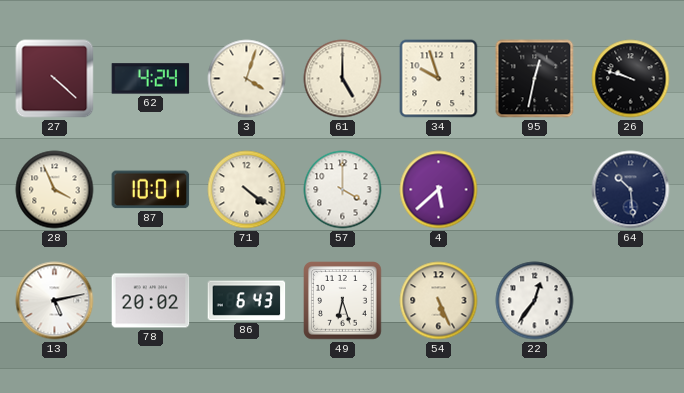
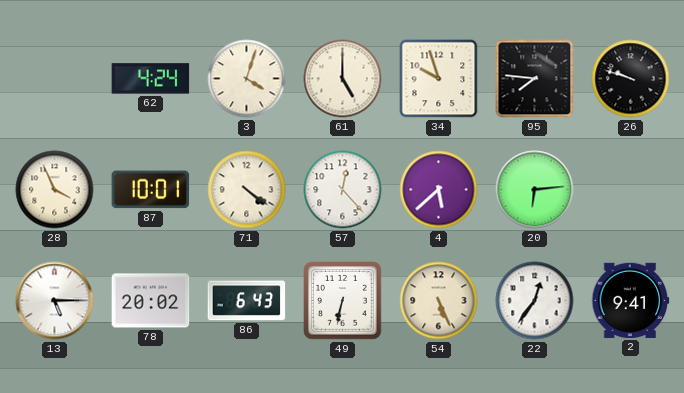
27: 4:22 -> none
95: 12:32 -> 7:46
57: 4:00 -> 12:23
20: none -> 6:14
64: 10:29 -> none
13: 5:13 -> 5:15
49: 6:27 -> 6:32
2: none -> 9:41
